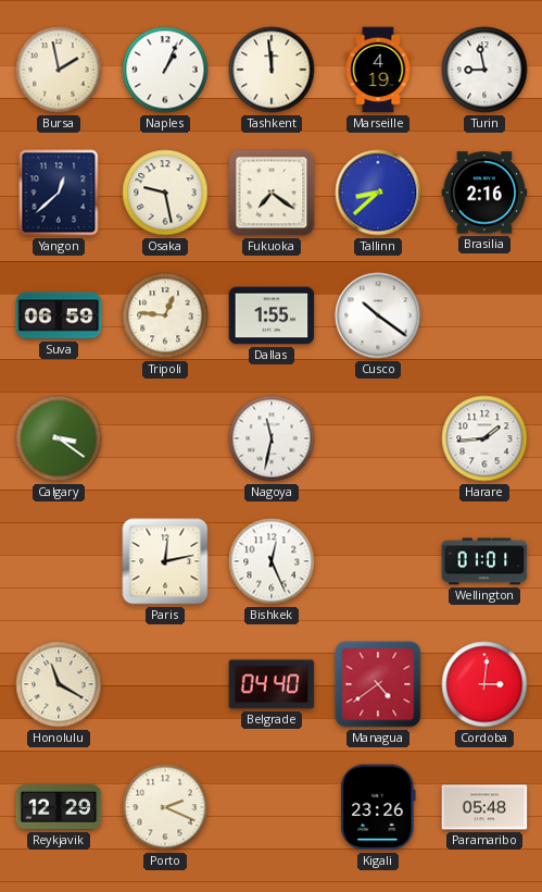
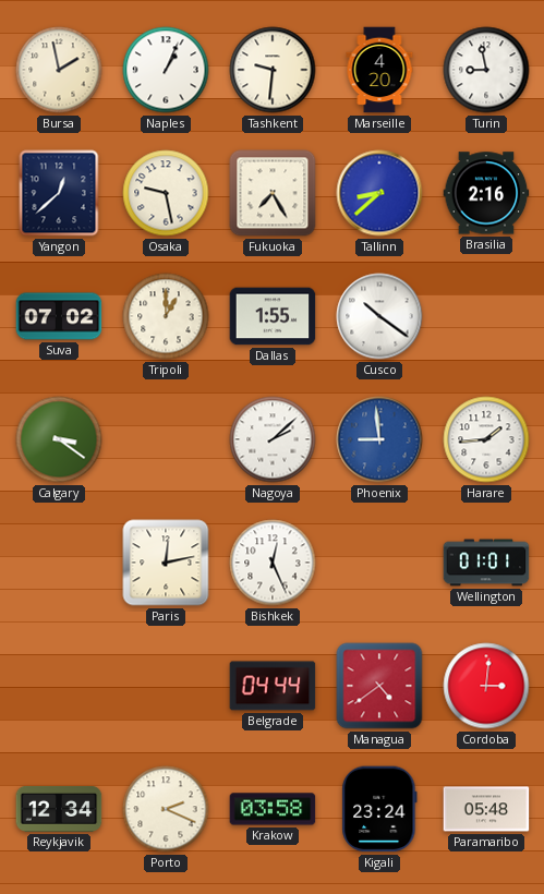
Tashkent: 11:59 -> 9:31
Marseille: 4:19 -> 4:20
Fukuoka: 7:21 -> 7:25
Suva: 06:59 -> 07:02
Tripoli: 12:46 -> 1:00
Nagoya: 11:32 -> 2:08
Phoenix: none -> 8:59
Honolulu: 11:20 -> none
Belgrade: 04:40 -> 04:44
Reykjavik: 12:29 -> 12:34
Krakow: none -> 03:58
Kigali: 23:26 -> 23:24
